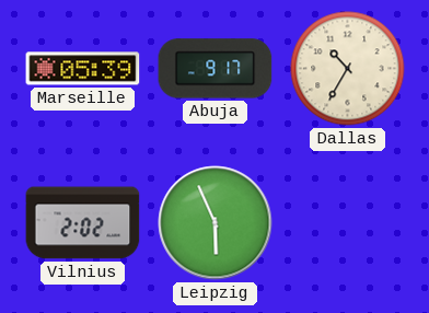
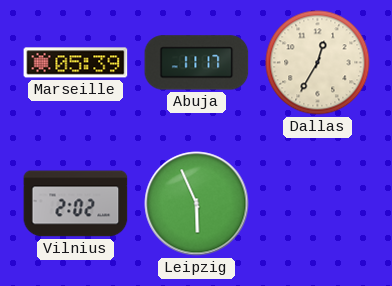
Abuja: 9:17 -> 11:17
Dallas: 10:35 -> 12:35
